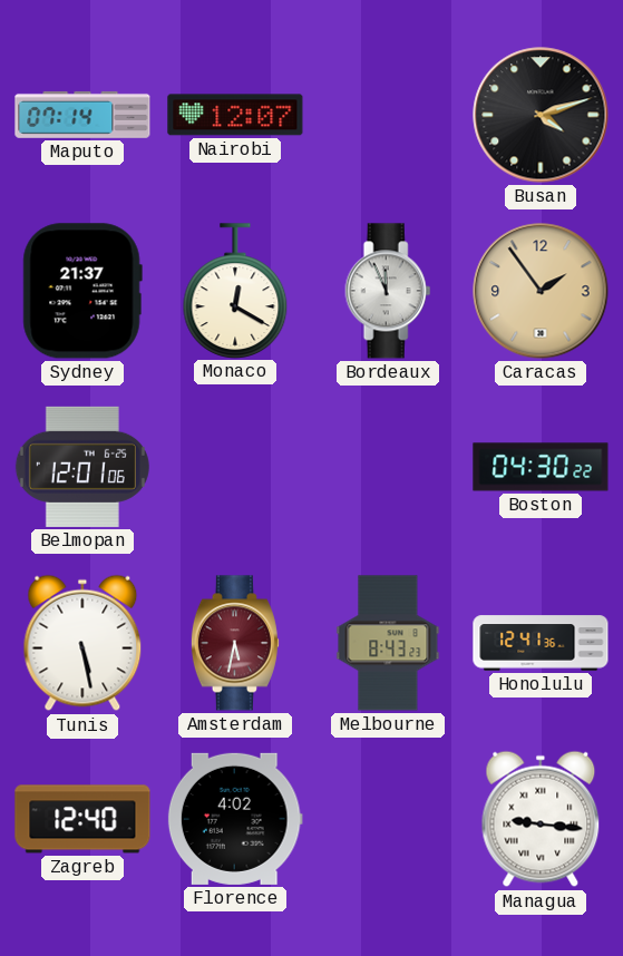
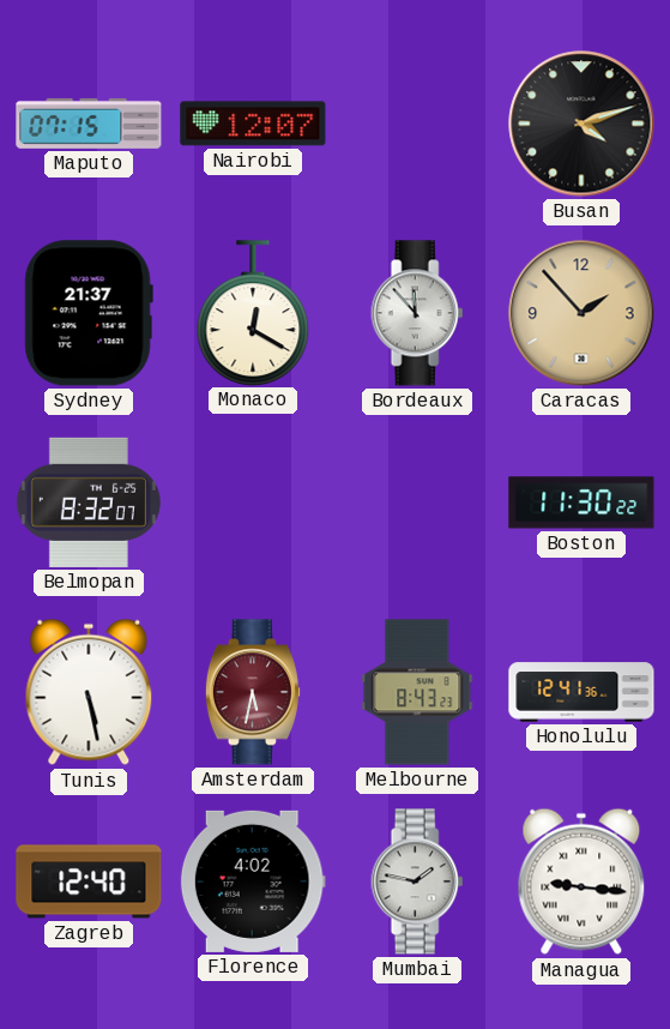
Maputo: 07:14 -> 07:15
Bordeaux: 11:56 -> 11:53
Caracas: 1:54 -> 1:53
Belmopan: 12:01 -> 8:32
Boston: 04:30 -> 11:30
Mumbai: none -> 1:47
